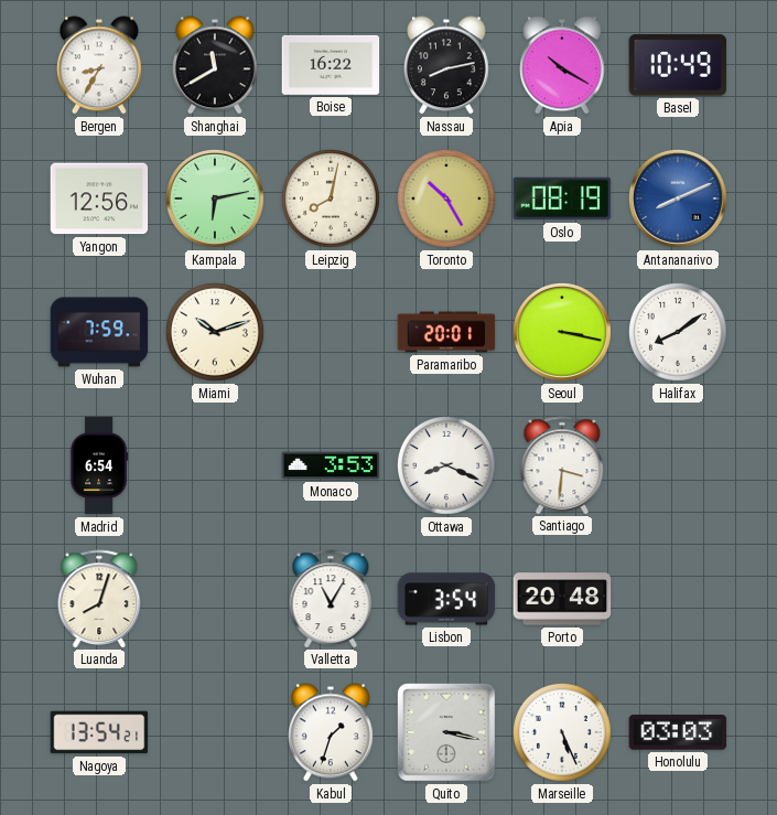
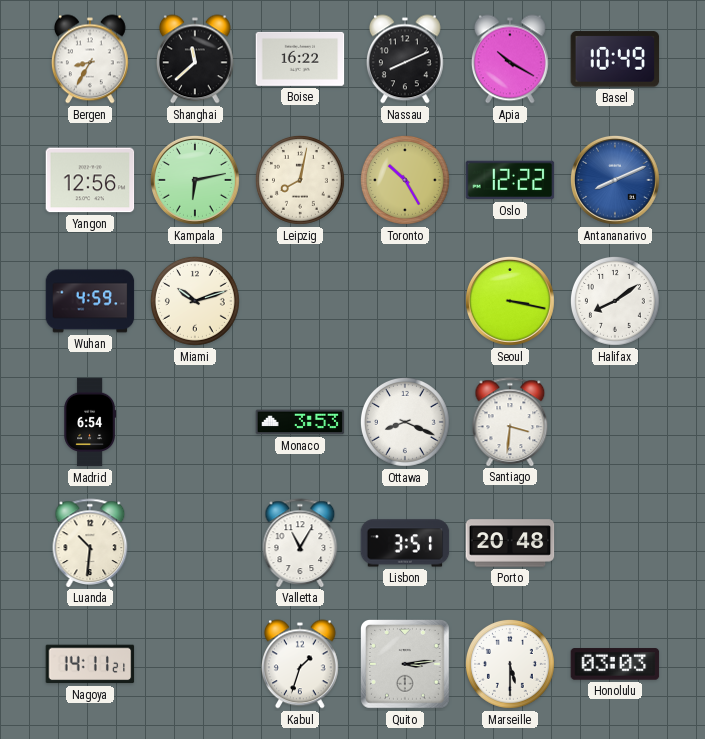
Shanghai: 11:40 -> 11:38
Nassau: 8:13 -> 8:11
Oslo: 08:19 -> 12:22
Wuhan: 7:59 -> 4:59
Paramaribo: 20:01 -> none
Luanda: 8:03 -> 10:31
Lisbon: 3:54 -> 3:51
Nagoya: 13:54 -> 14:11
Quito: 3:17 -> 3:14
Marseille: 5:26 -> 5:30
